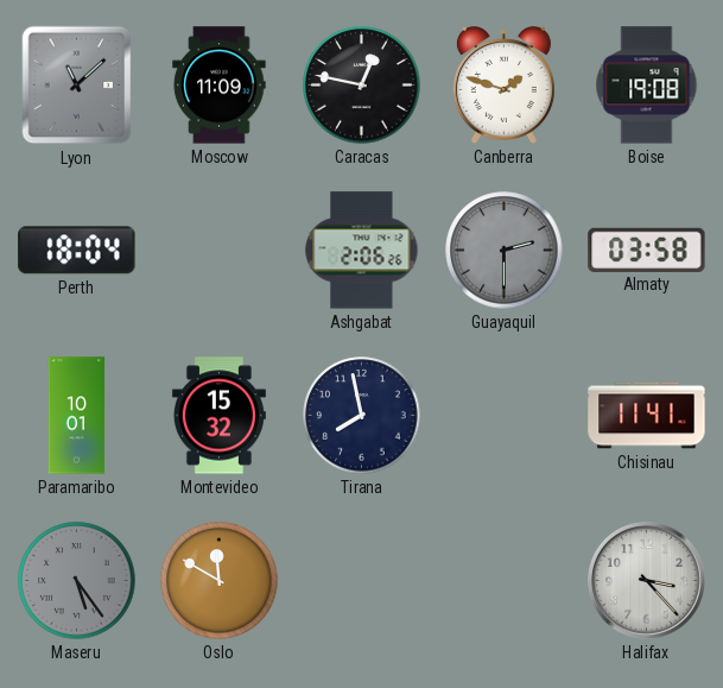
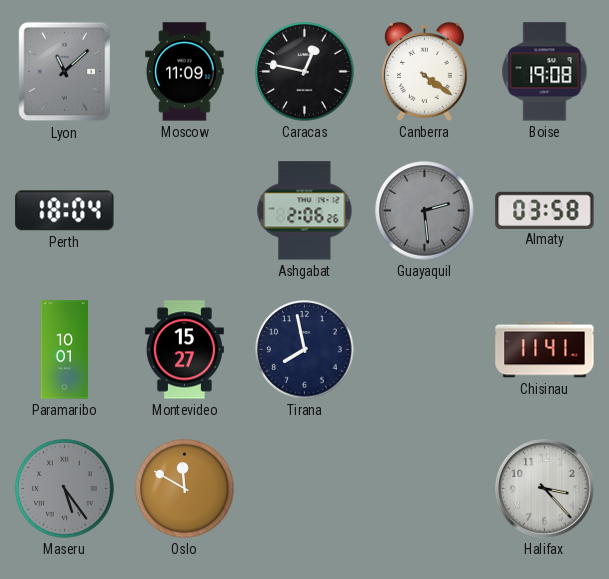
Canberra: 1:48 -> 4:21
Guayaquil: 2:30 -> 2:29
Montevideo: 15:32 -> 15:27
